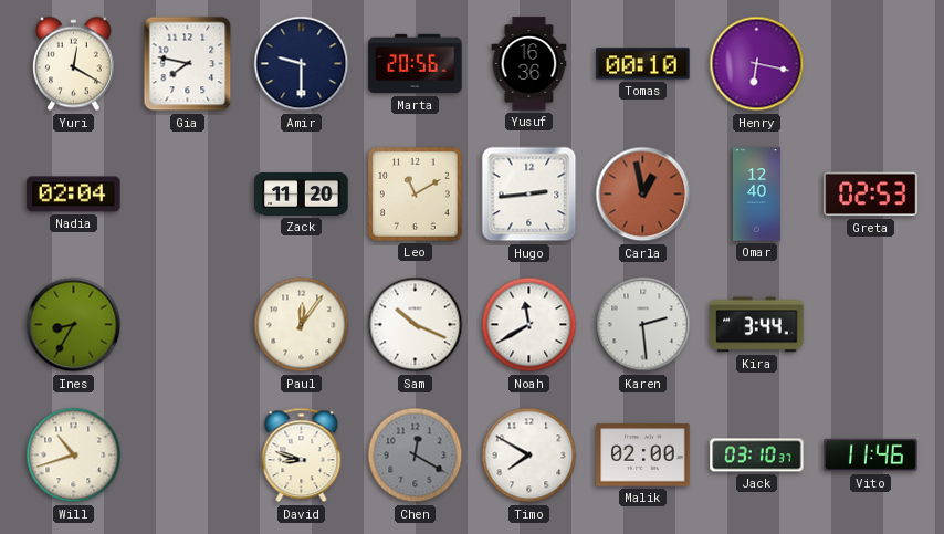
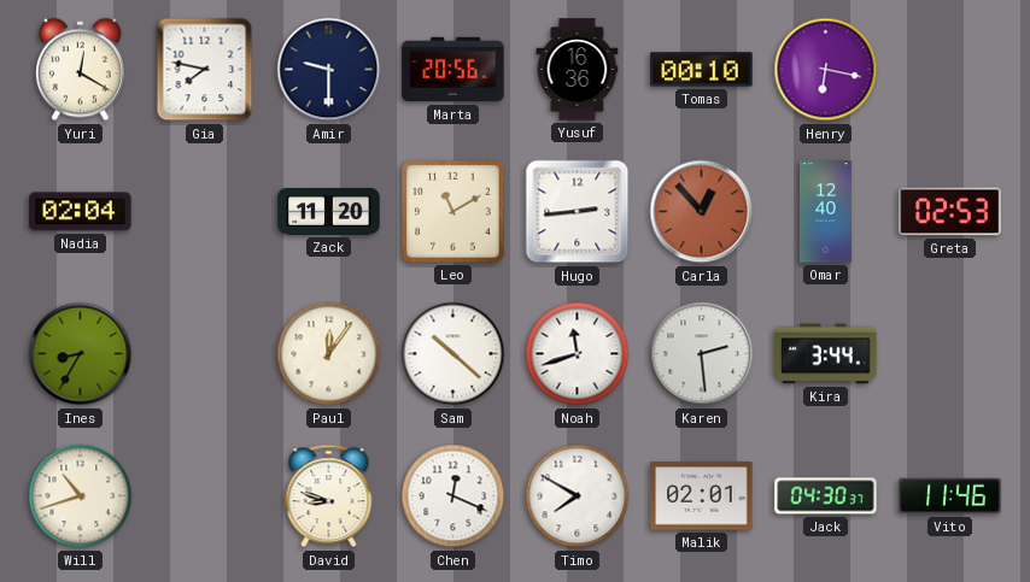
Carla: 12:58 -> 12:53
Sam: 10:19 -> 10:22
Noah: 11:40 -> 11:42
Chen: 12:20 -> 12:19
Chen dial: grey -> white
Malik: 02:00 -> 02:01
Jack: 03:10 -> 04:30
